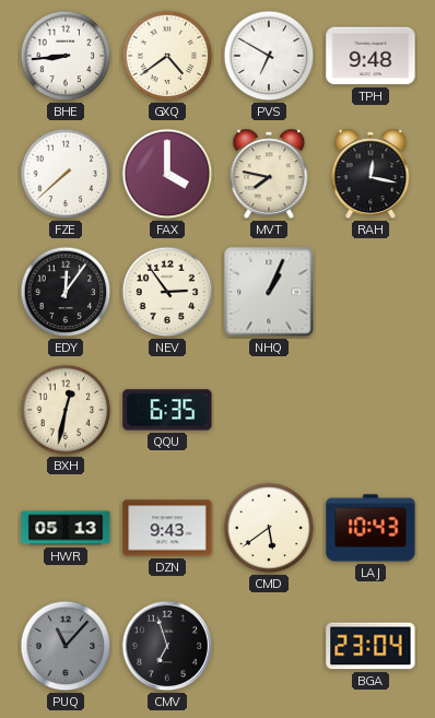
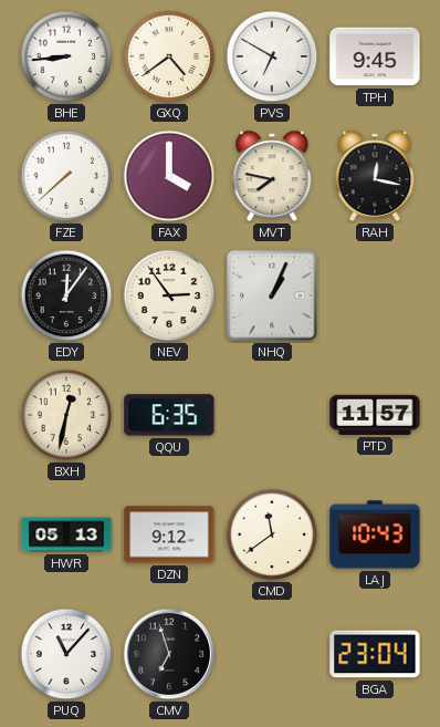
TPH: 9:48 -> 9:45
PTD: none -> 11:57
DZN: 9:43 -> 9:12
CMD: 5:39 -> 11:39
PUQ dial: grey -> white
